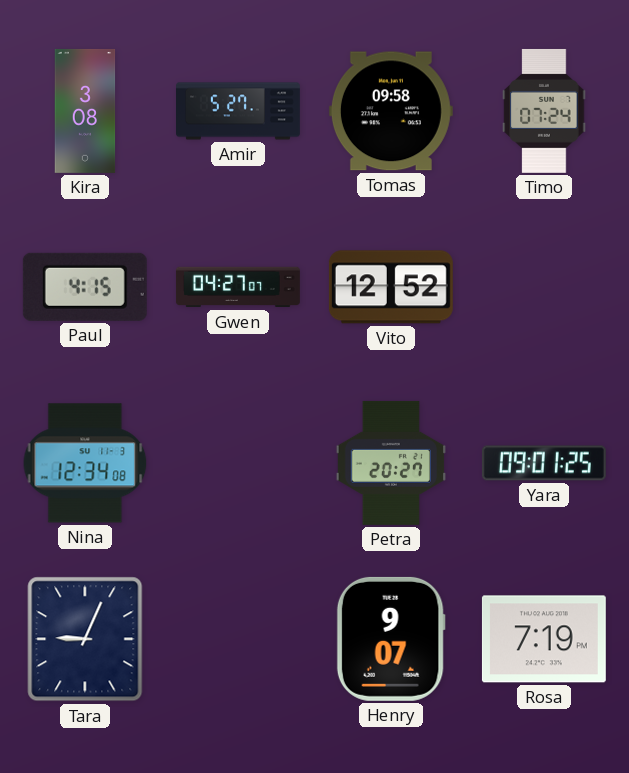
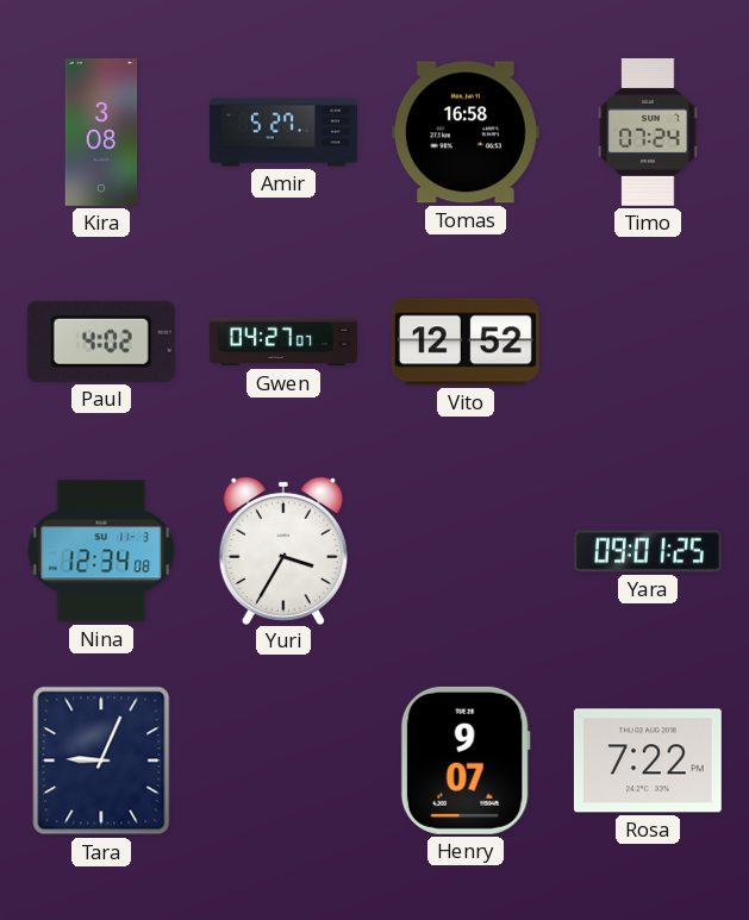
Tomas: 09:58 -> 16:58
Paul: 4:15 -> 4:02
Yuri: none -> 3:35
Petra: 20:27 -> none
Rosa: 7:19 -> 7:22
